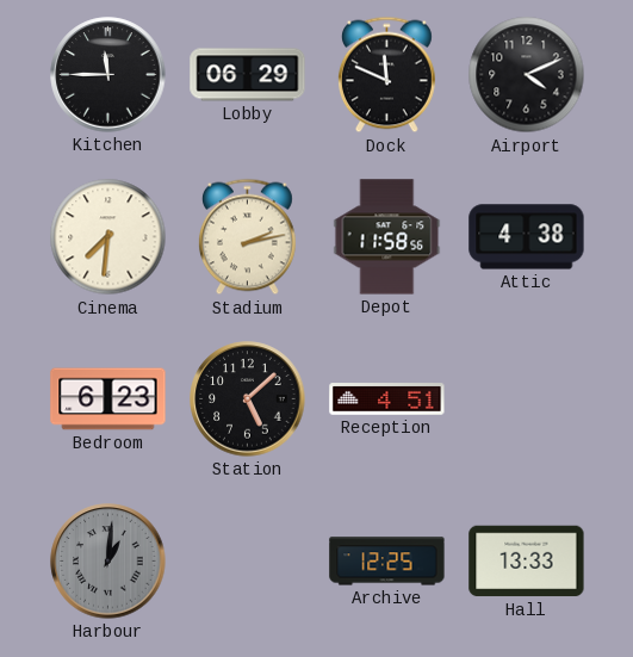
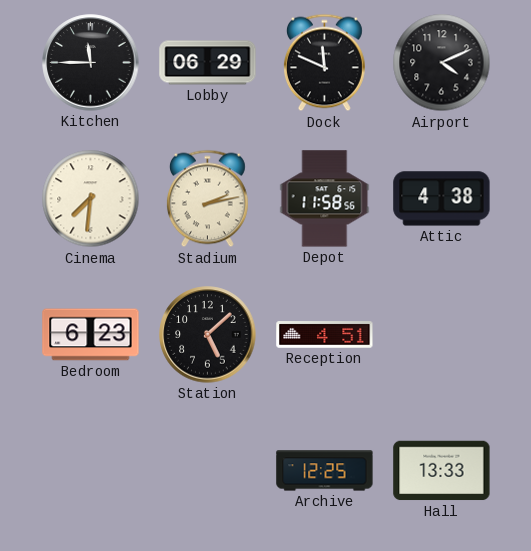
Harbour: 1:01 -> none
